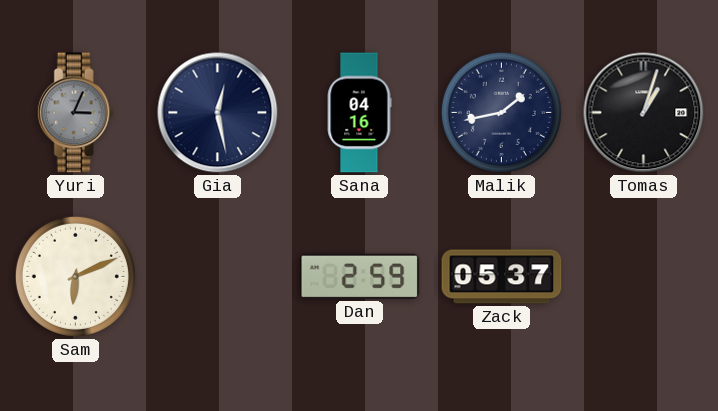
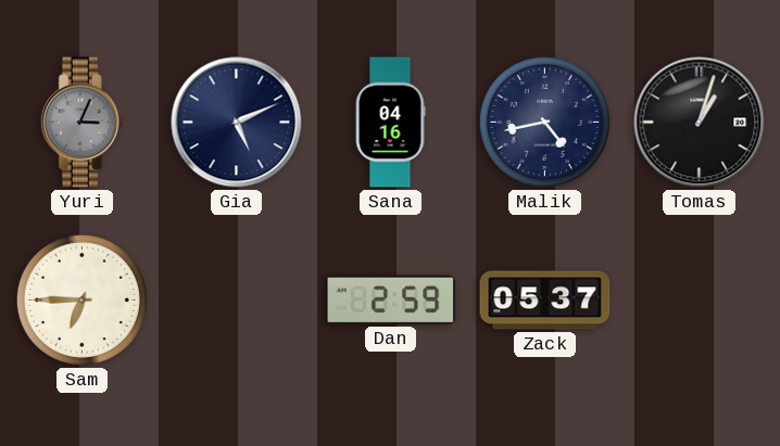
Gia: 12:28 -> 5:11
Malik: 1:43 -> 4:43
Sam: 6:11 -> 6:45
